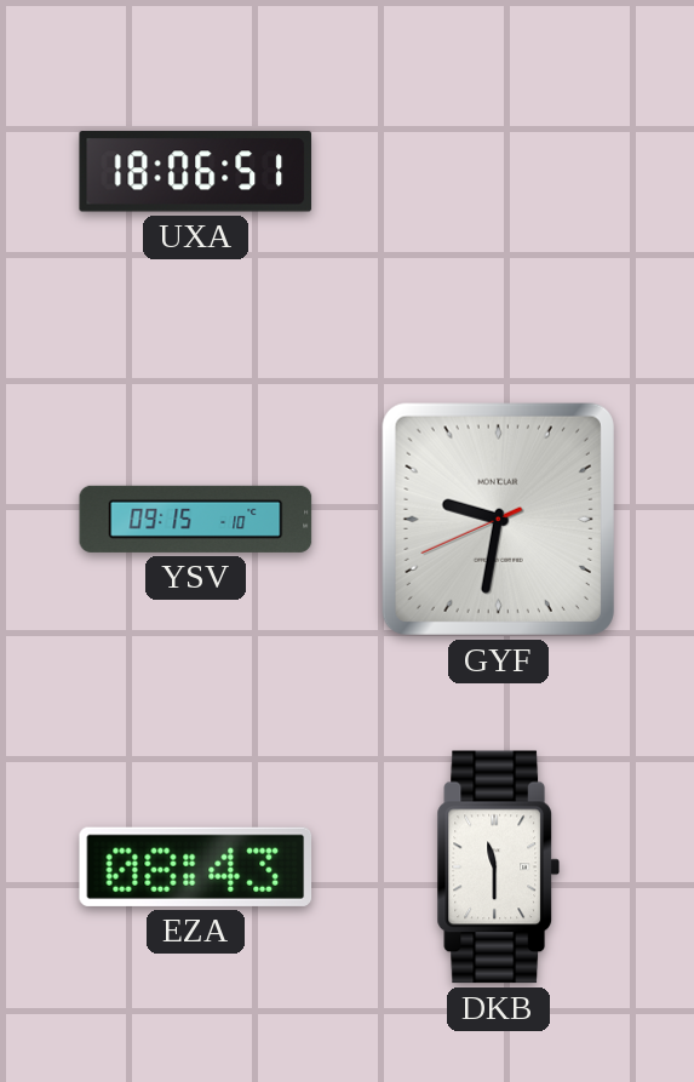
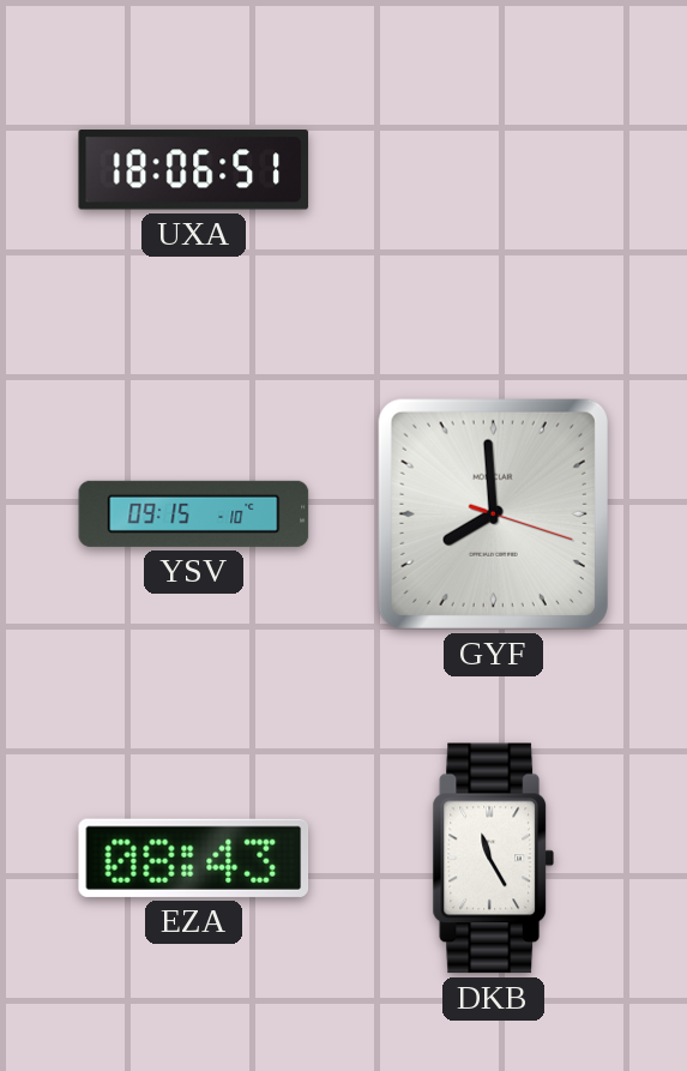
GYF: 9:31 -> 7:59
DKB: 11:30 -> 11:25
